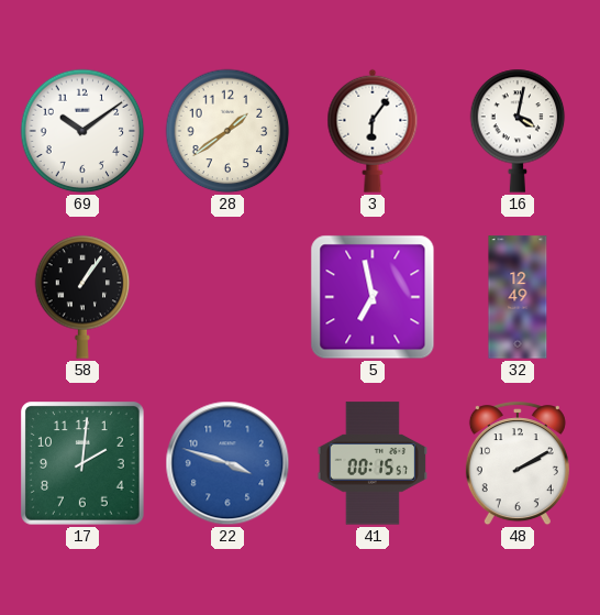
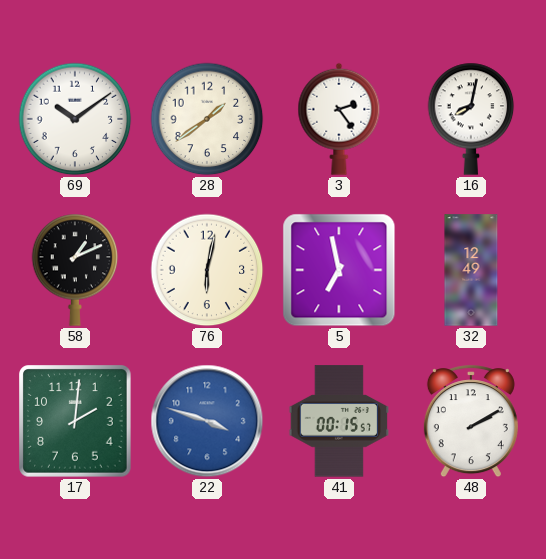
3: 6:06 -> 2:24
16: 4:02 -> 8:02
58: 1:06 -> 1:11
76: none -> 6:02
